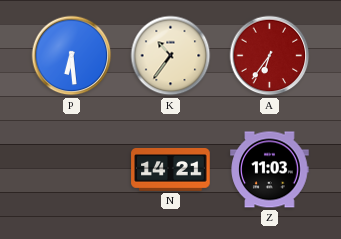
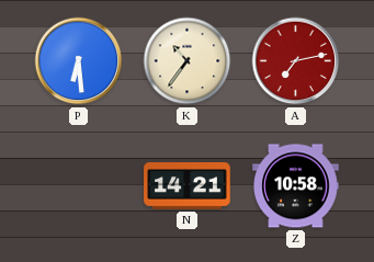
A: 6:36 -> 7:13
Z: 11:03 -> 10:58
